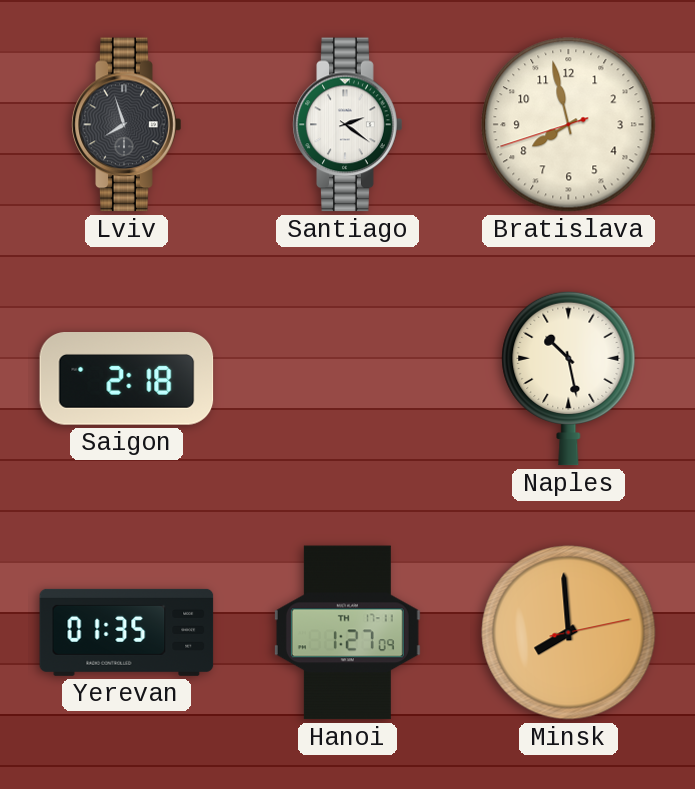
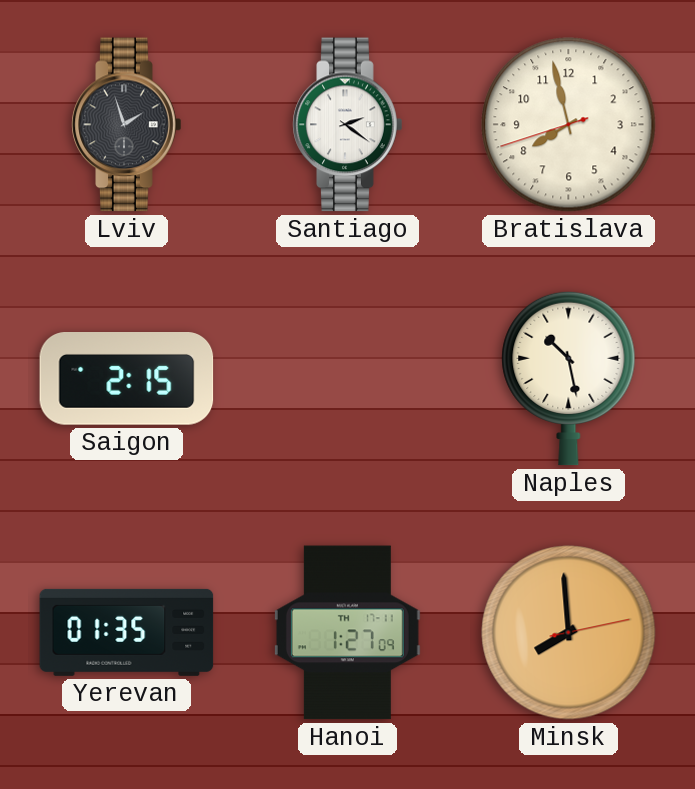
Lviv: 7:57 -> 1:57
Saigon: 2:18 -> 2:15
